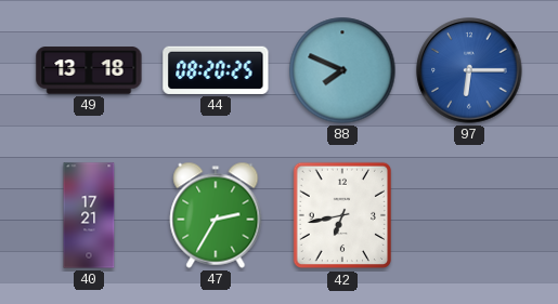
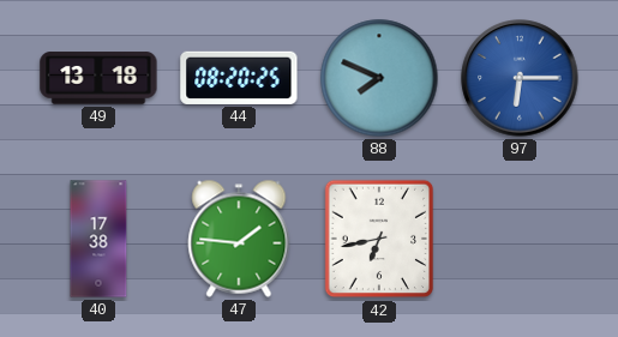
40: 17:21 -> 17:38
47: 2:35 -> 1:46
